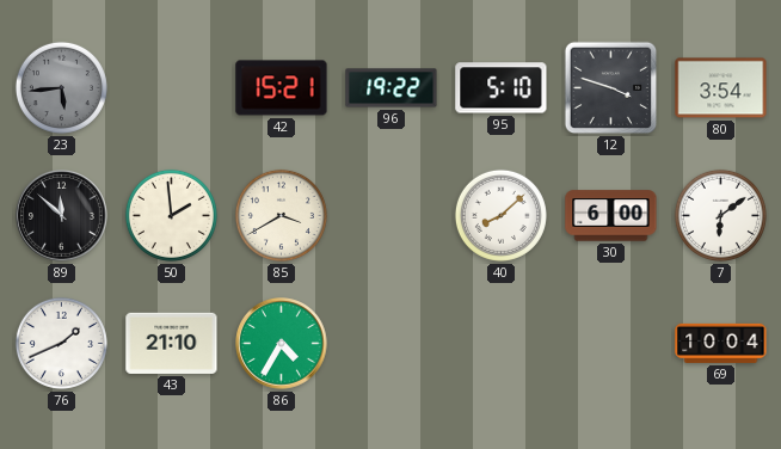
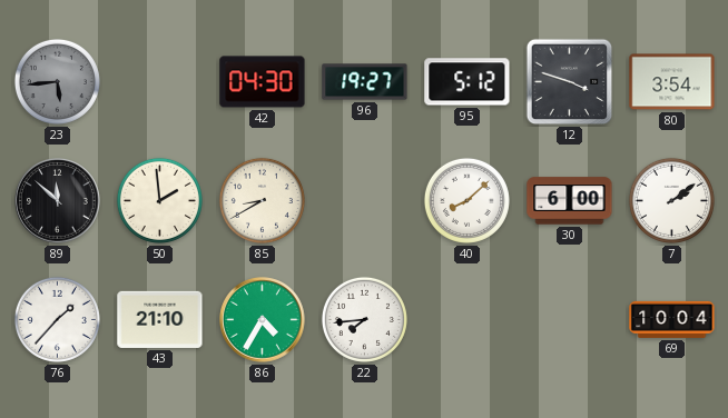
42: 15:21 -> 04:30
96: 19:22 -> 19:27
95: 5:10 -> 5:12
85: 3:40 -> 8:40
7: 6:09 -> 2:09
76: 1:41 -> 1:37
22: none -> 7:44
